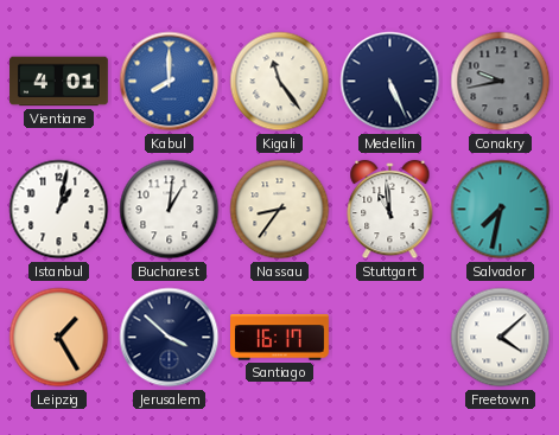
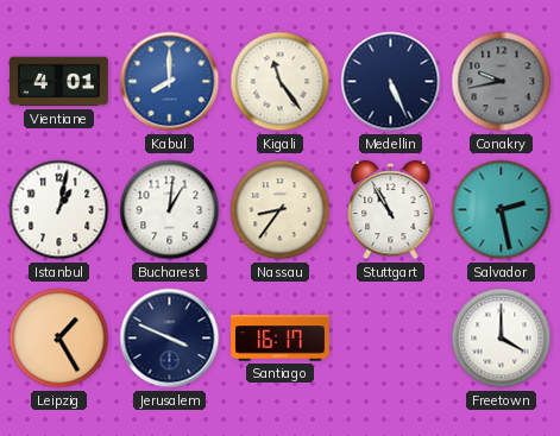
Stuttgart: 10:59 -> 10:55
Salvador: 7:32 -> 2:28
Jerusalem: 3:52 -> 3:49
Freetown: 4:08 -> 4:00
